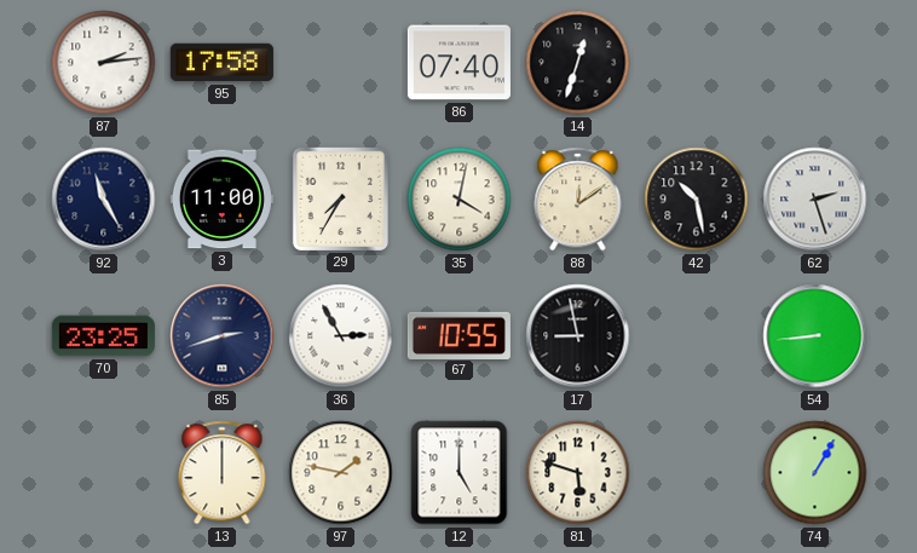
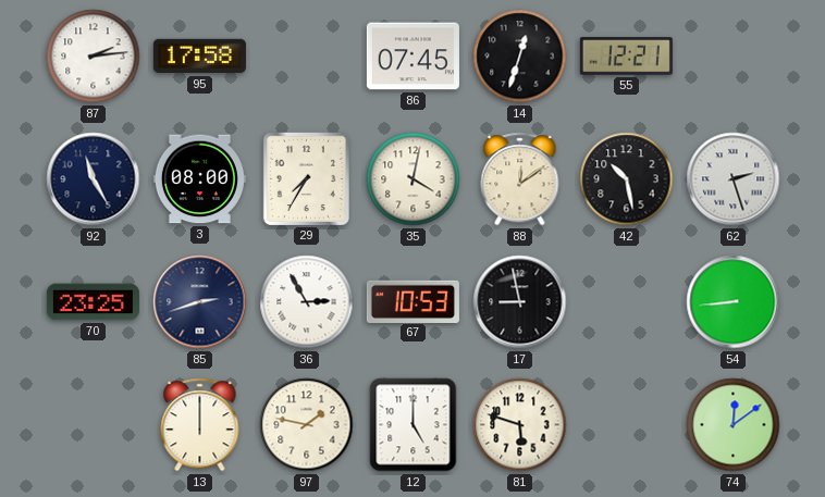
86: 07:40 -> 07:45
55: none -> 12:21
3: 11:00 -> 08:00
67: 10:55 -> 10:53
74: 1:05 -> 12:09
